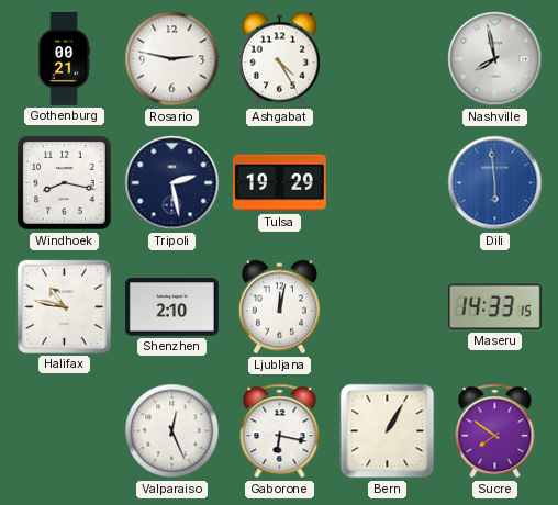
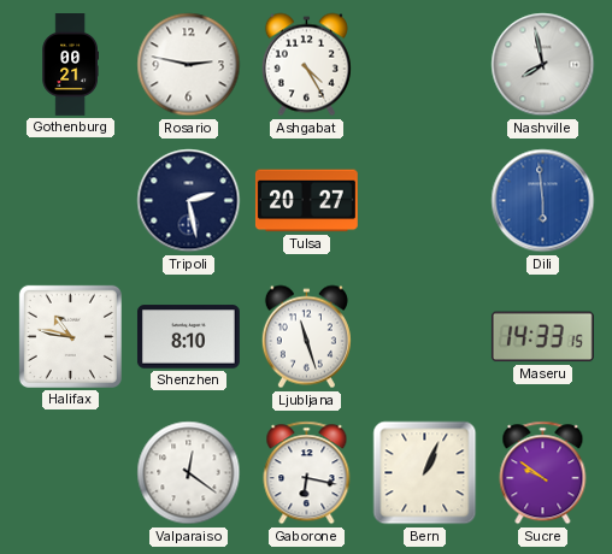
Windhoek: 8:17 -> none
Tulsa: 19:29 -> 20:27
Shenzhen: 2:10 -> 8:10
Ljubljana: 12:02 -> 11:27
Valparaiso: 12:26 -> 12:21
Bern: 1:05 -> 1:04
Sucre: 7:51 -> 9:51
